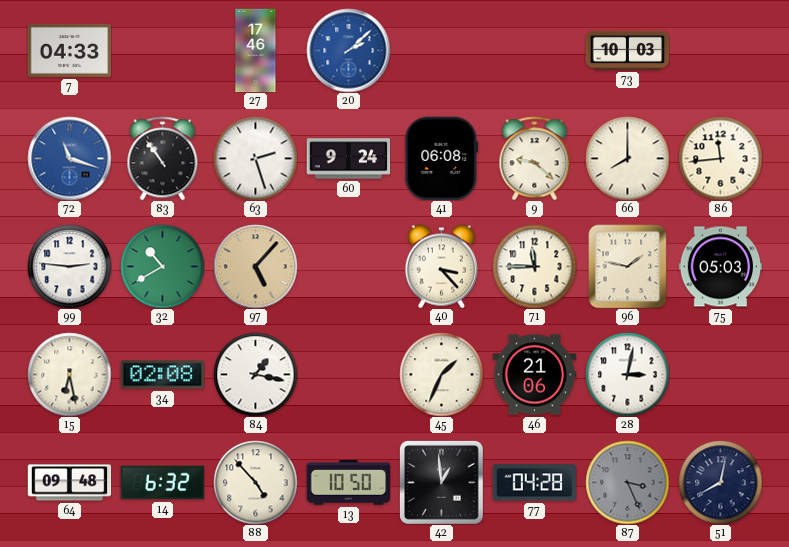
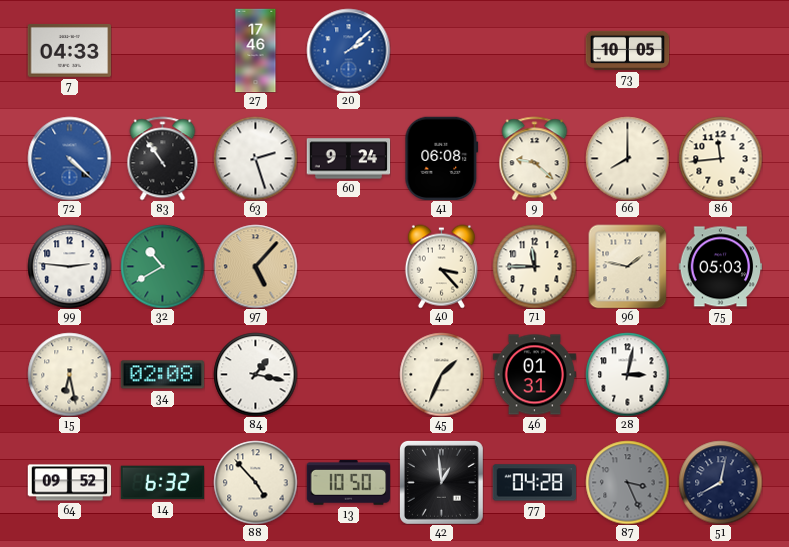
73: 10:03 -> 10:05
72: 11:18 -> 4:22
46: 21:06 -> 01:31
64: 09:48 -> 09:52
